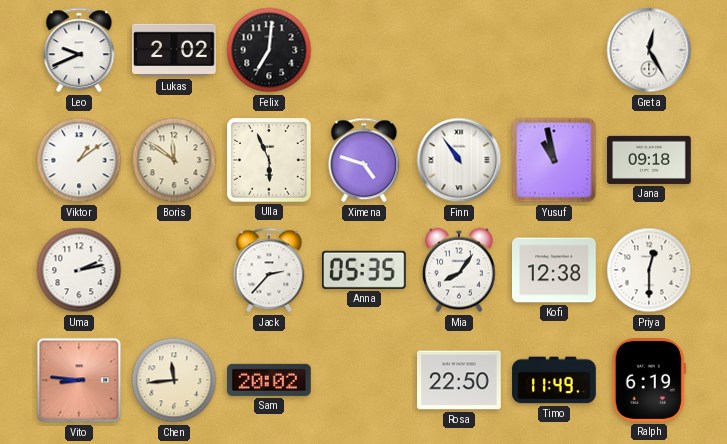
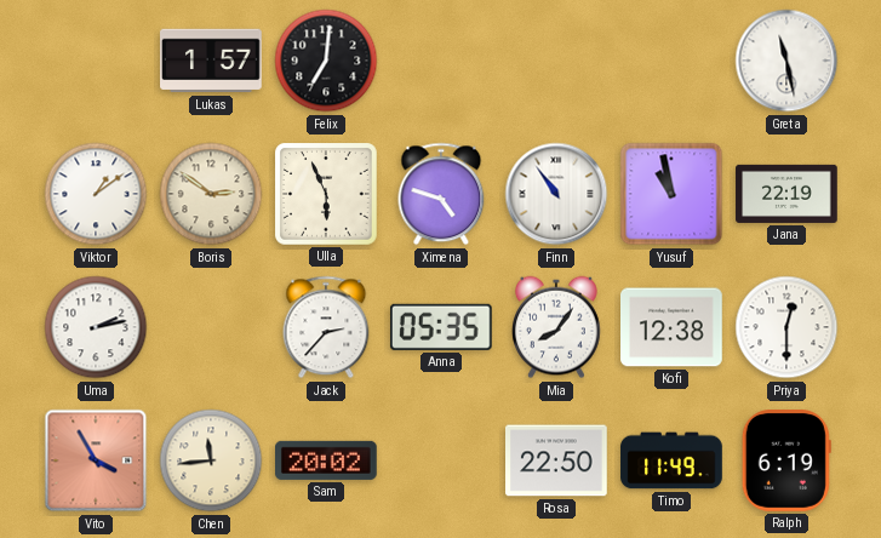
Leo: 9:41 -> none
Lukas: 2:02 -> 1:57
Greta: 12:25 -> 11:28
Boris: 11:51 -> 2:51
Jana: 09:18 -> 22:19
Vito: 8:46 -> 3:55
